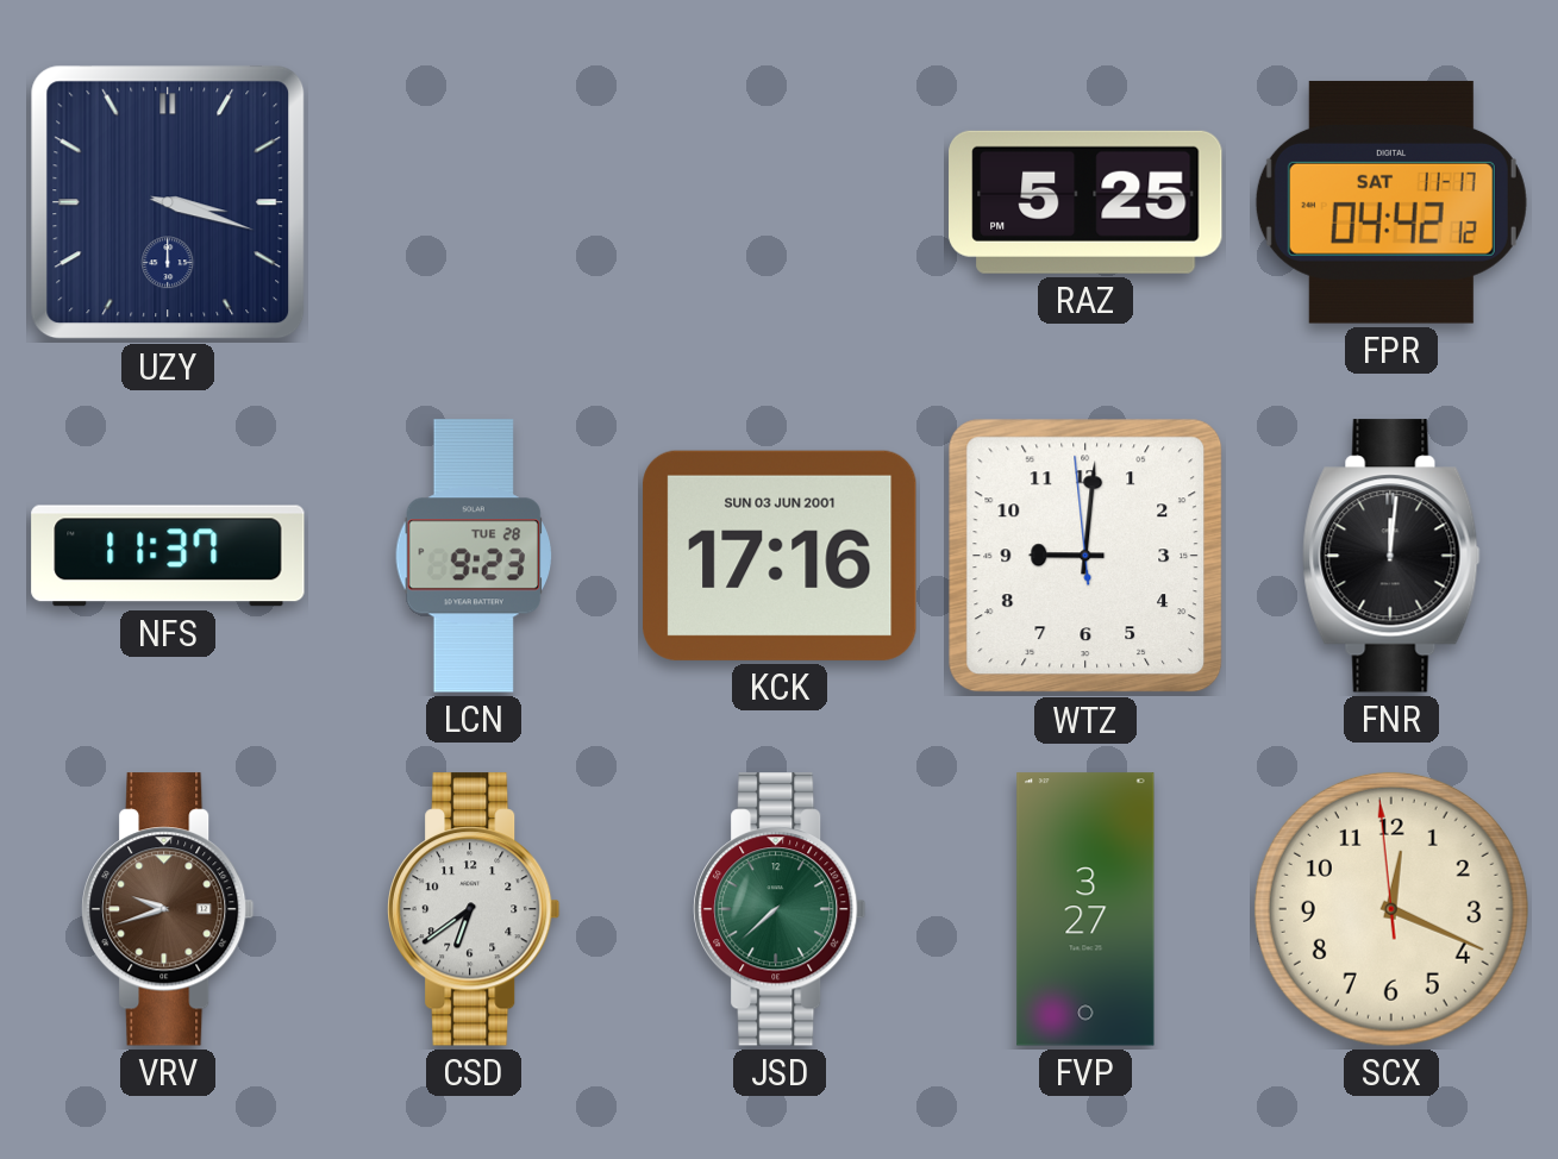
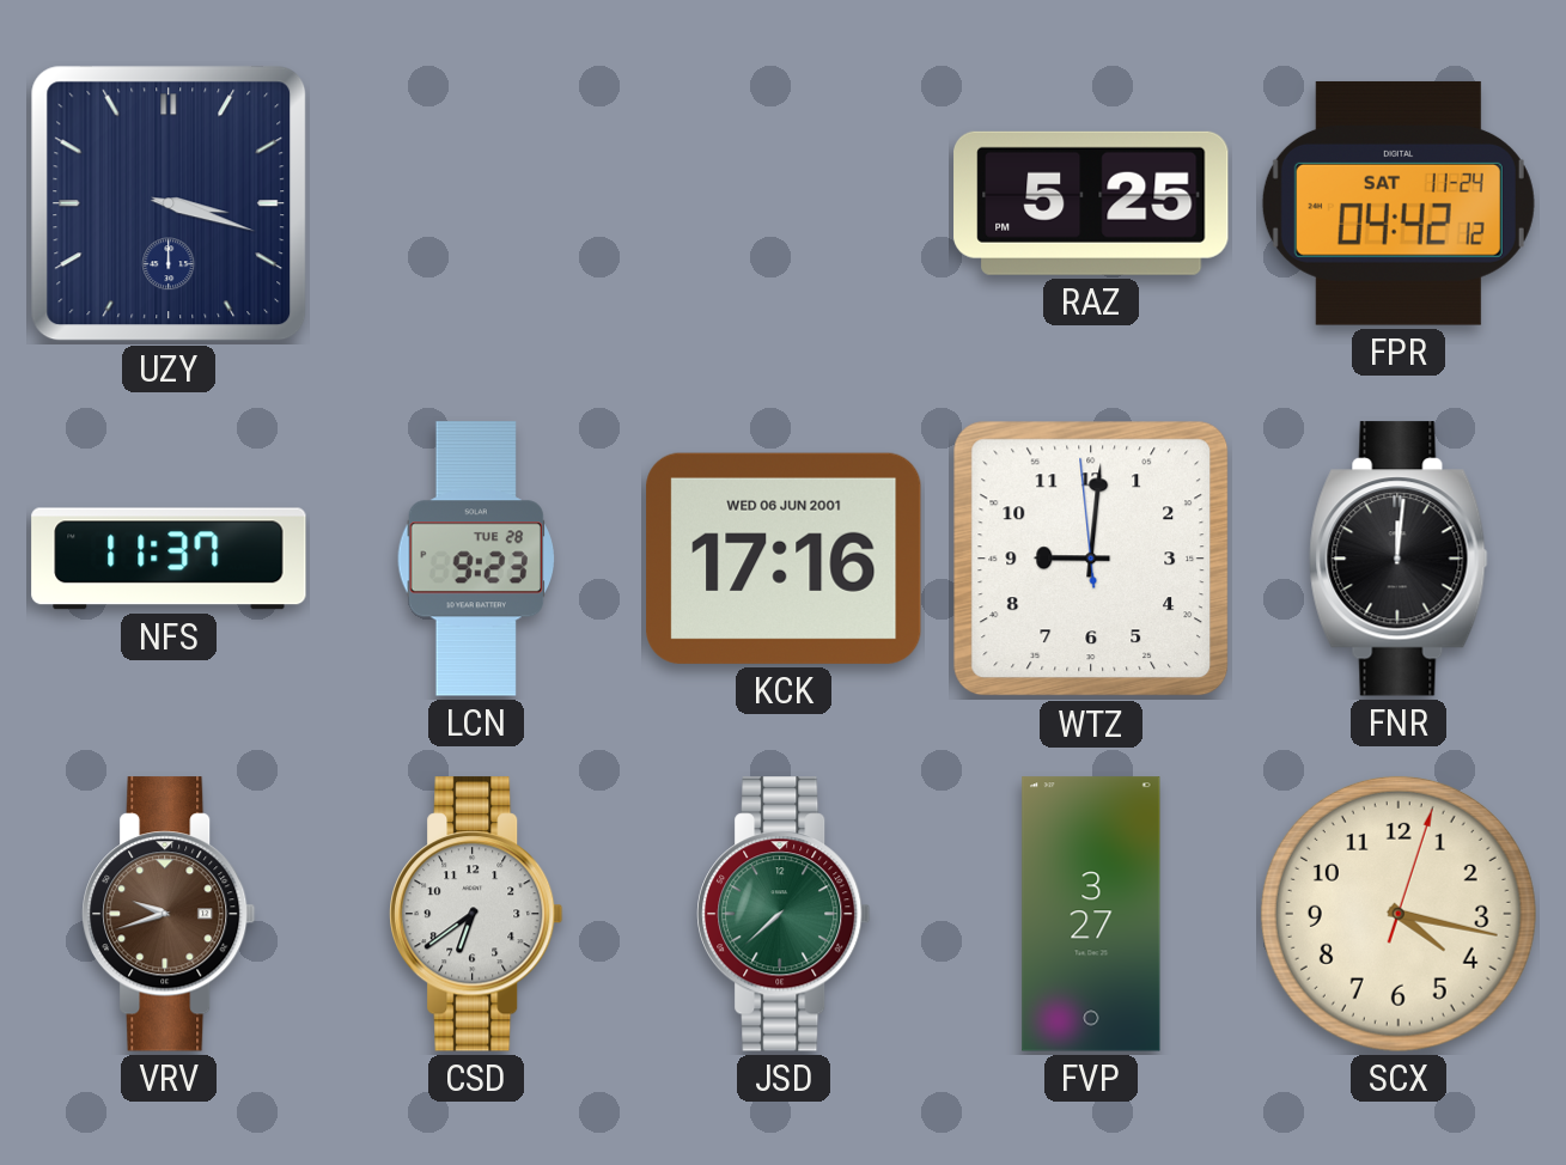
FPR date: SAT 11-17 -> SAT 11-24
KCK date: SUN 03 JUN 2001 -> WED 06 JUN 2001
SCX: 12:18 -> 4:17
